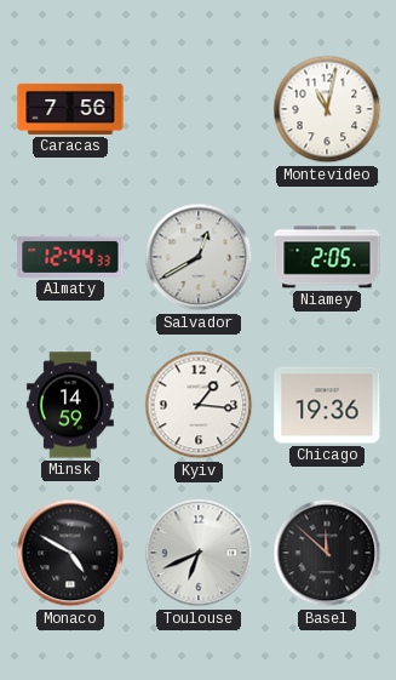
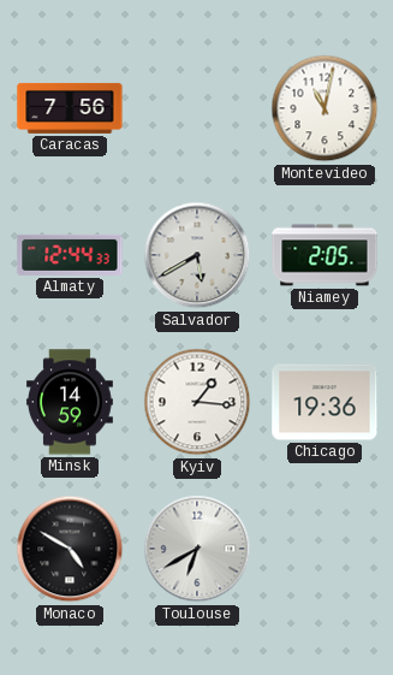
Salvador: 12:40 -> 5:40
Toulouse: 6:41 -> 6:40
Basel: 11:52 -> none
